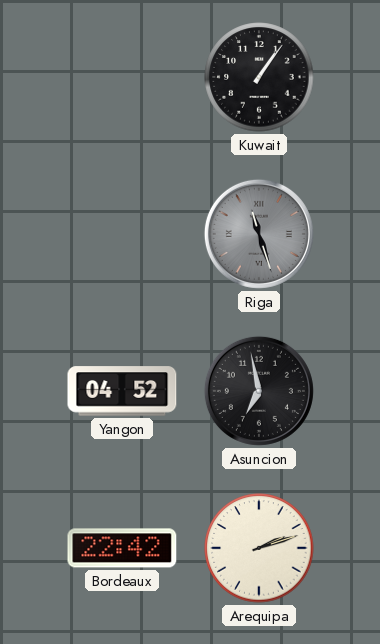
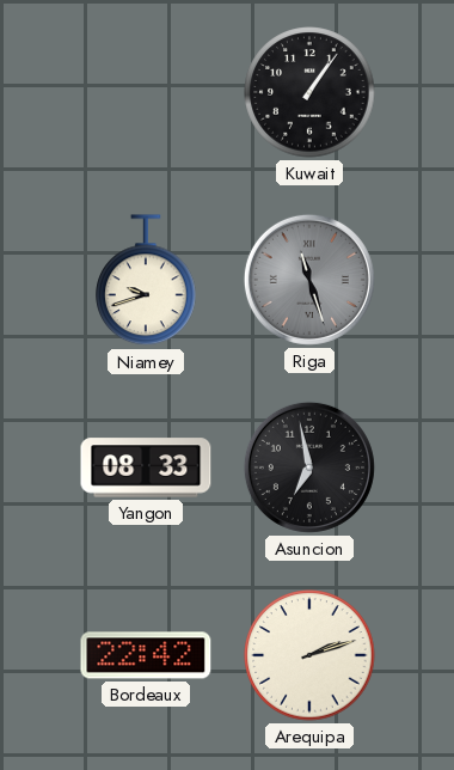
Niamey: none -> 9:42
Yangon: 04:52 -> 08:33
